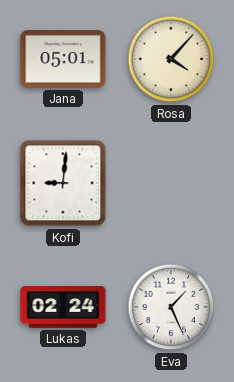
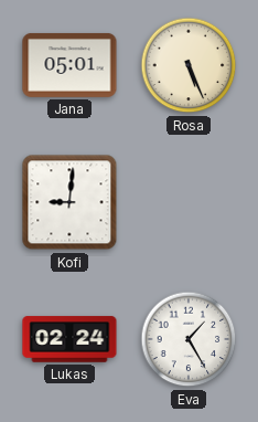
Rosa: 4:07 -> 5:26
Eva: 1:26 -> 1:25
